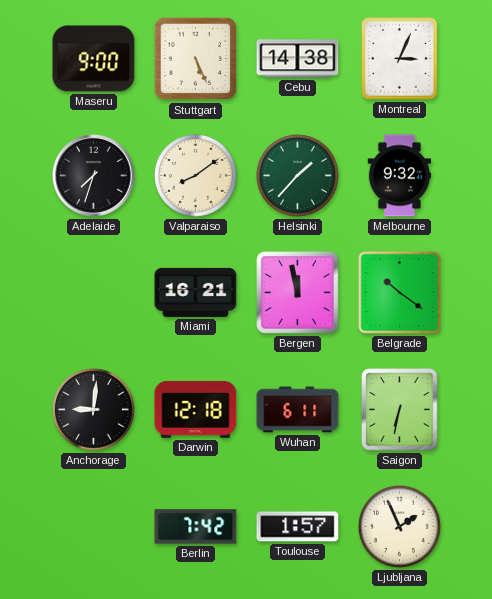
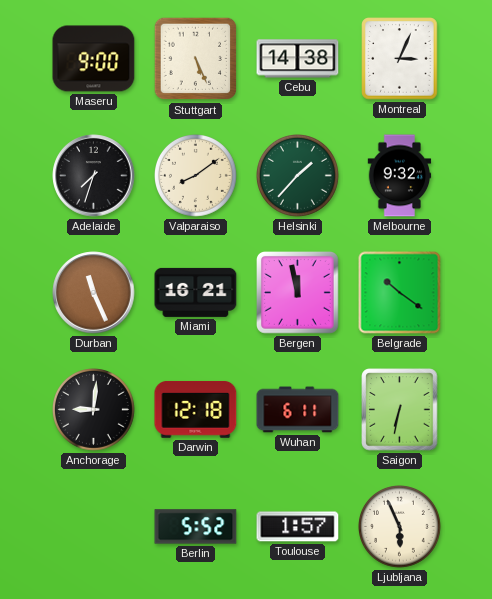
Durban: none -> 11:26
Berlin: 7:42 -> 5:52
Ljubljana: 1:56 -> 5:56
